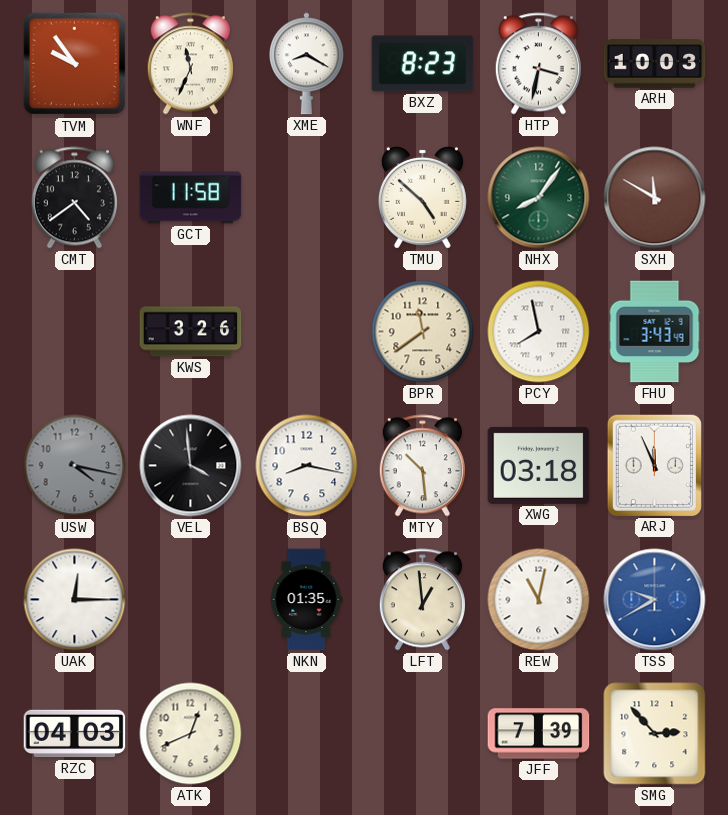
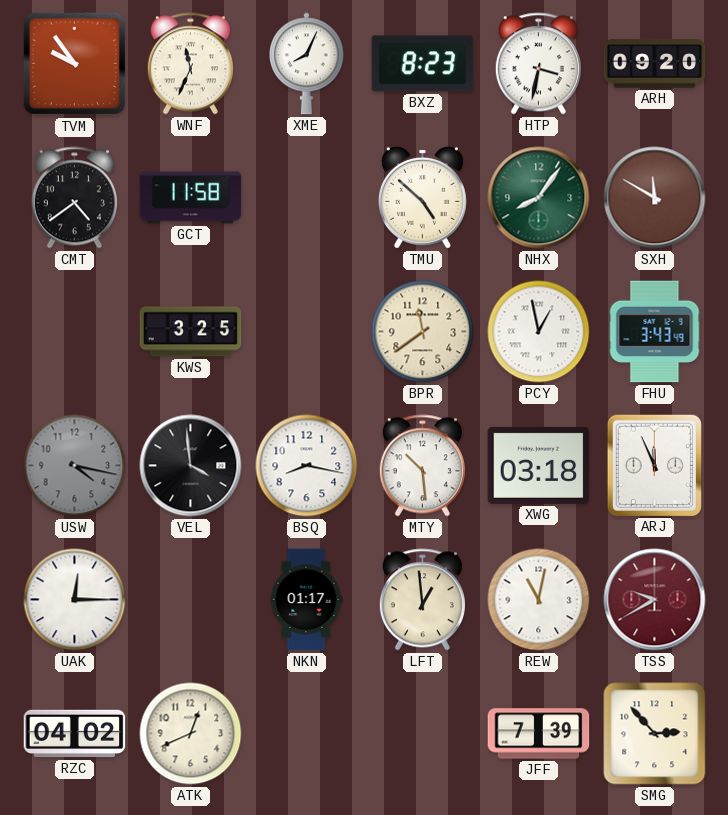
XME: 8:20 -> 8:04
ARH: 10:03 -> 09:20
KWS: 3:26 -> 3:25
PCY: 7:58 -> 12:58
NKN: 01:35 -> 01:17
TSS dial: blue -> burgundy
RZC: 04:03 -> 04:02
